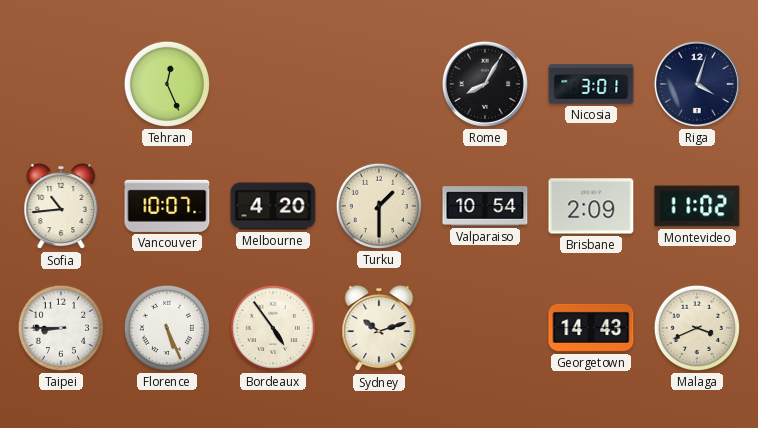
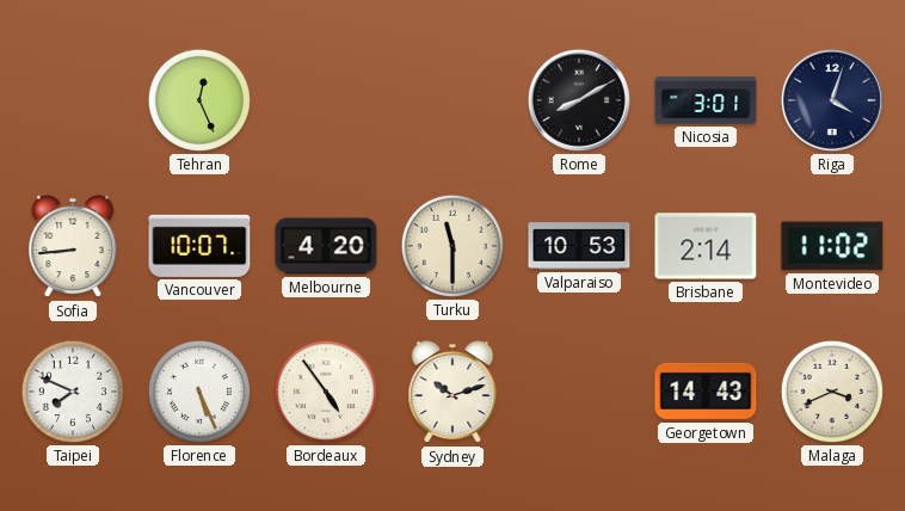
Rome: 8:05 -> 8:10
Sofia: 10:44 -> 8:44
Turku: 1:30 -> 11:30
Valparaiso: 10:54 -> 10:53
Brisbane: 2:09 -> 2:14
Taipei: 8:45 -> 7:49
